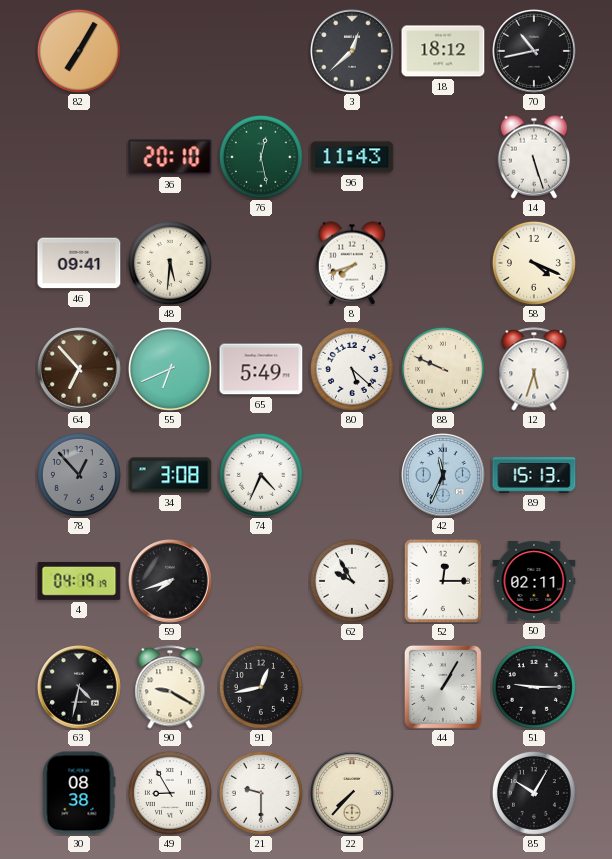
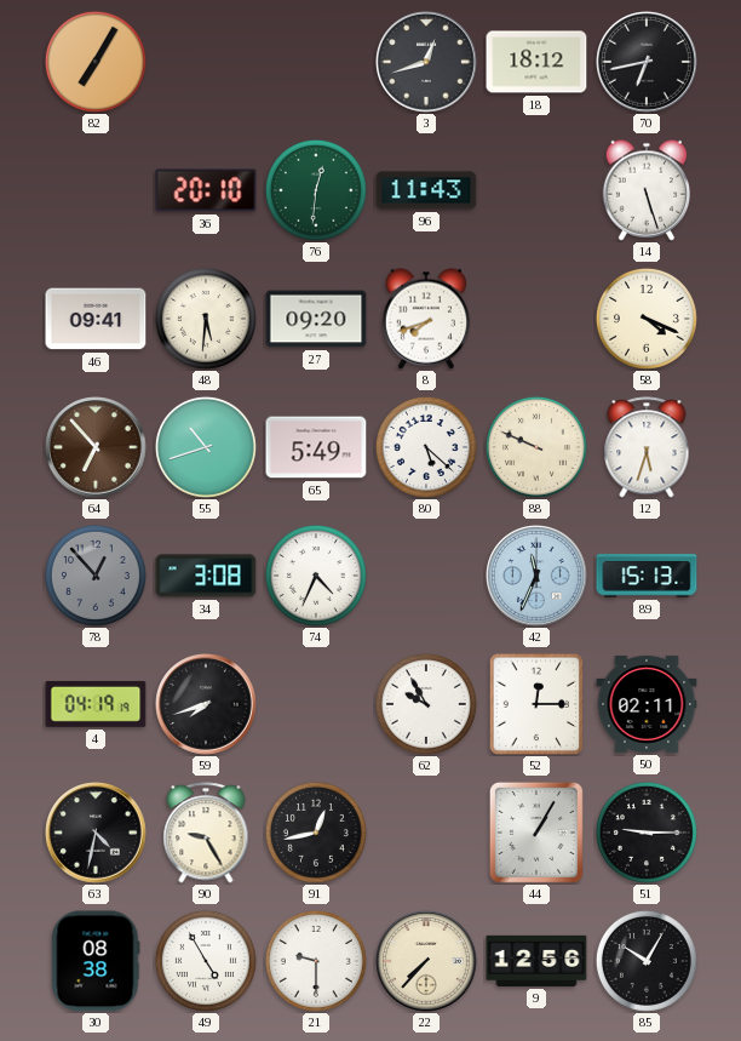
3: 12:38 -> 12:42
70: 10:43 -> 6:43
76: 12:28 -> 12:31
27: none -> 09:20
55: 6:41 -> 10:42
90: 9:20 -> 9:25
49: 8:55 -> 4:55
9: none -> 12:56
